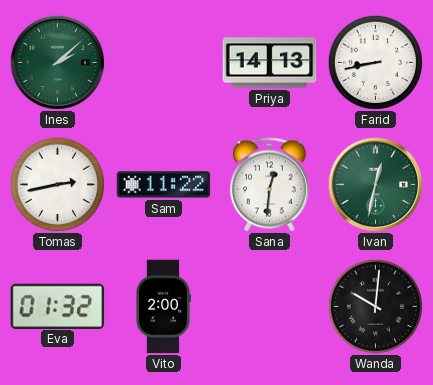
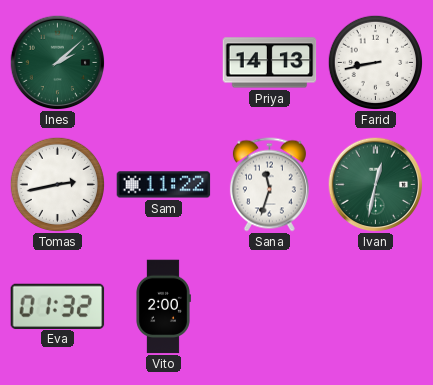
Sana: 12:31 -> 11:33
Wanda: 10:01 -> none
